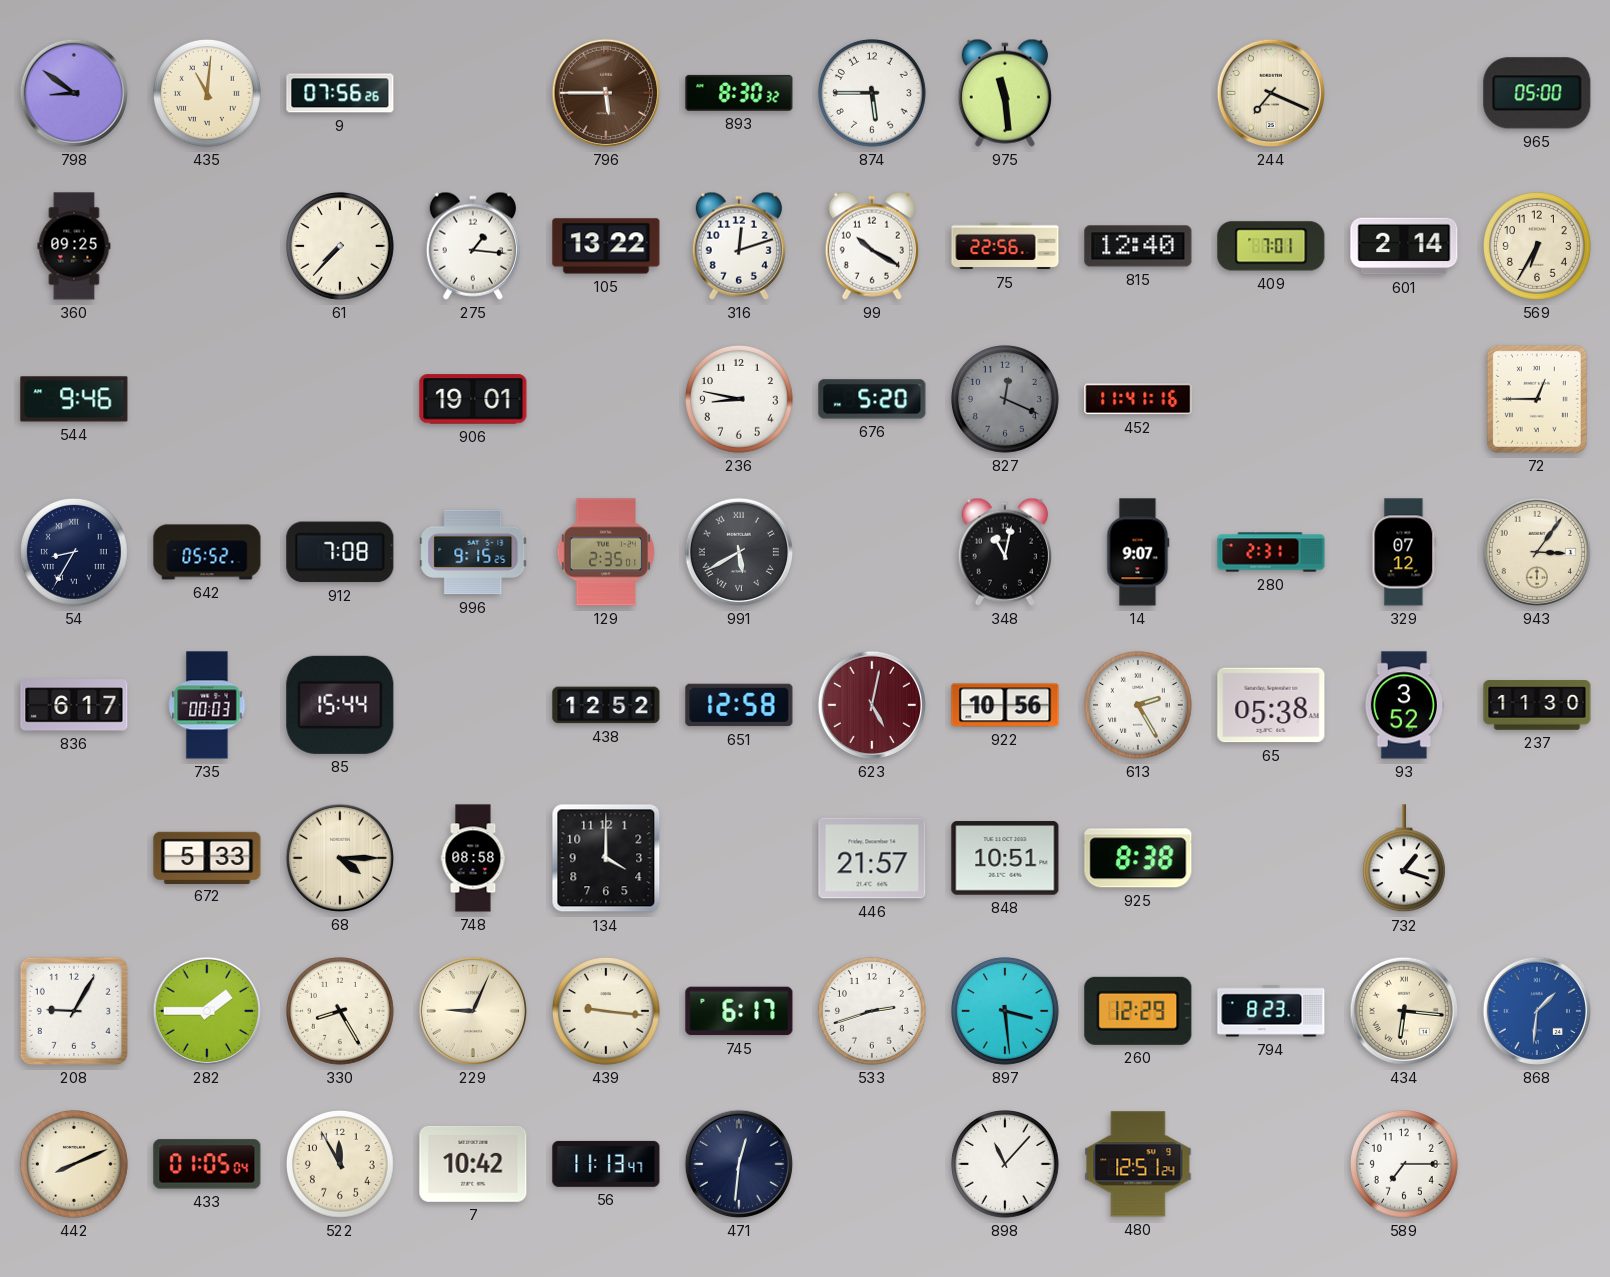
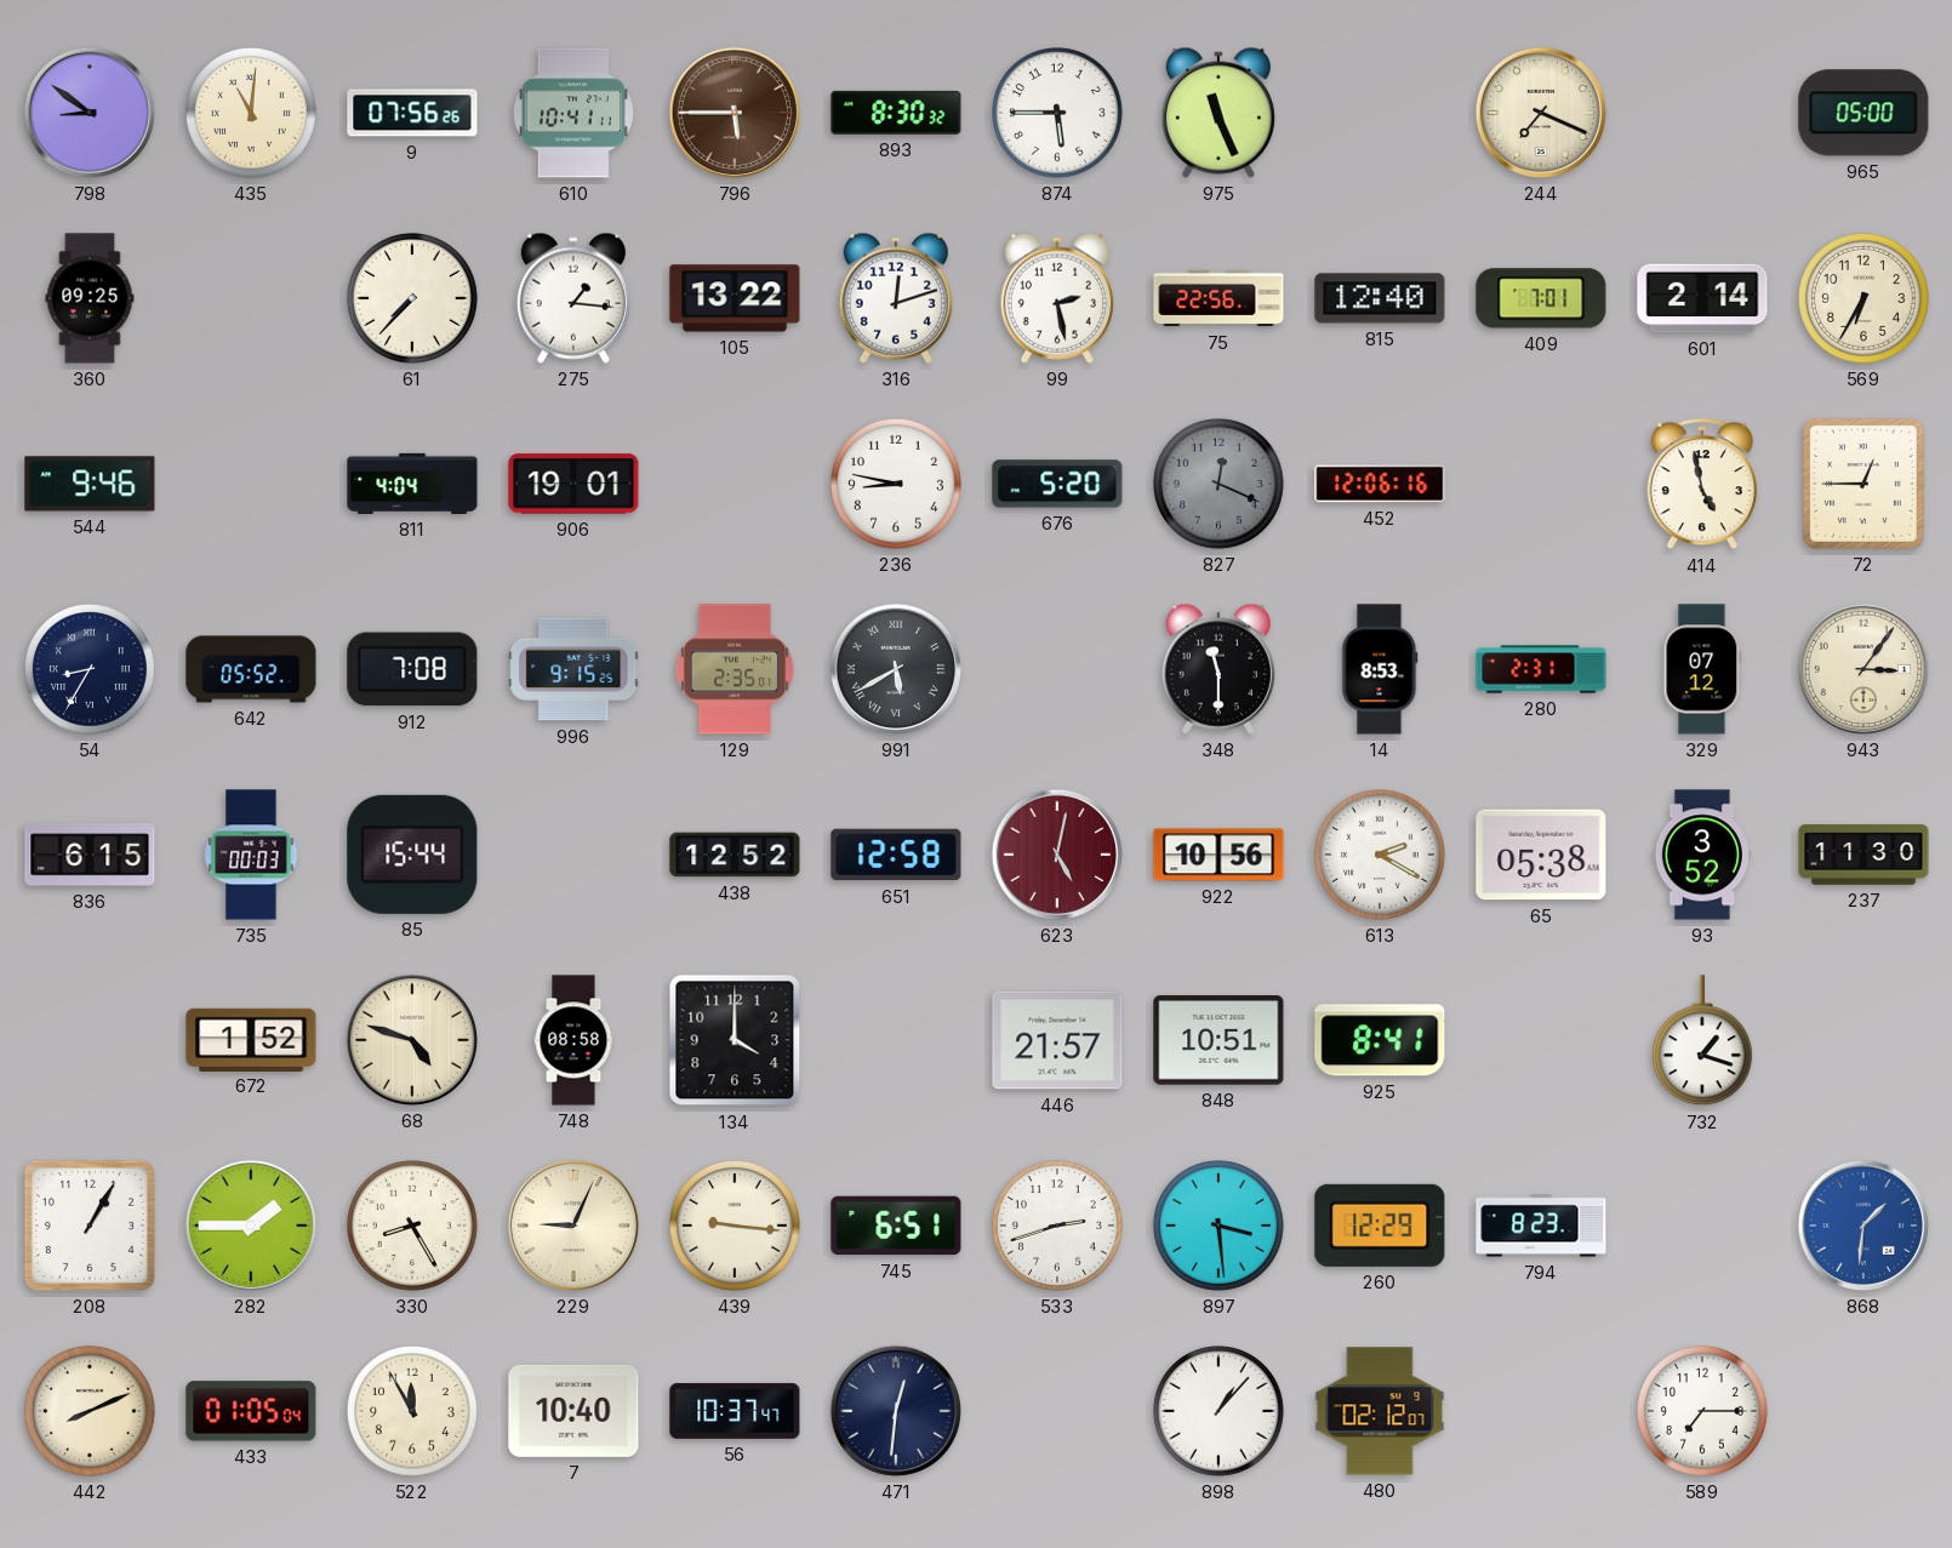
610: none -> 10:41
975: 11:29 -> 11:26
99: 10:20 -> 2:28
811: none -> 4:04
452: 11:41 -> 12:06
414: none -> 4:58
348: 11:02 -> 11:30
14: 9:07 -> 8:53
836: 6:17 -> 6:15
613: 2:25 -> 2:20
672: 5:33 -> 1:52
68: 4:15 -> 4:48
925: 8:38 -> 8:41
208: 9:05 -> 1:05
745: 6:17 -> 6:51
434: 6:16 -> none
7: 10:42 -> 10:40
56: 11:13 -> 10:37
898: 11:07 -> 1:07
480: 12:51 -> 02:12
